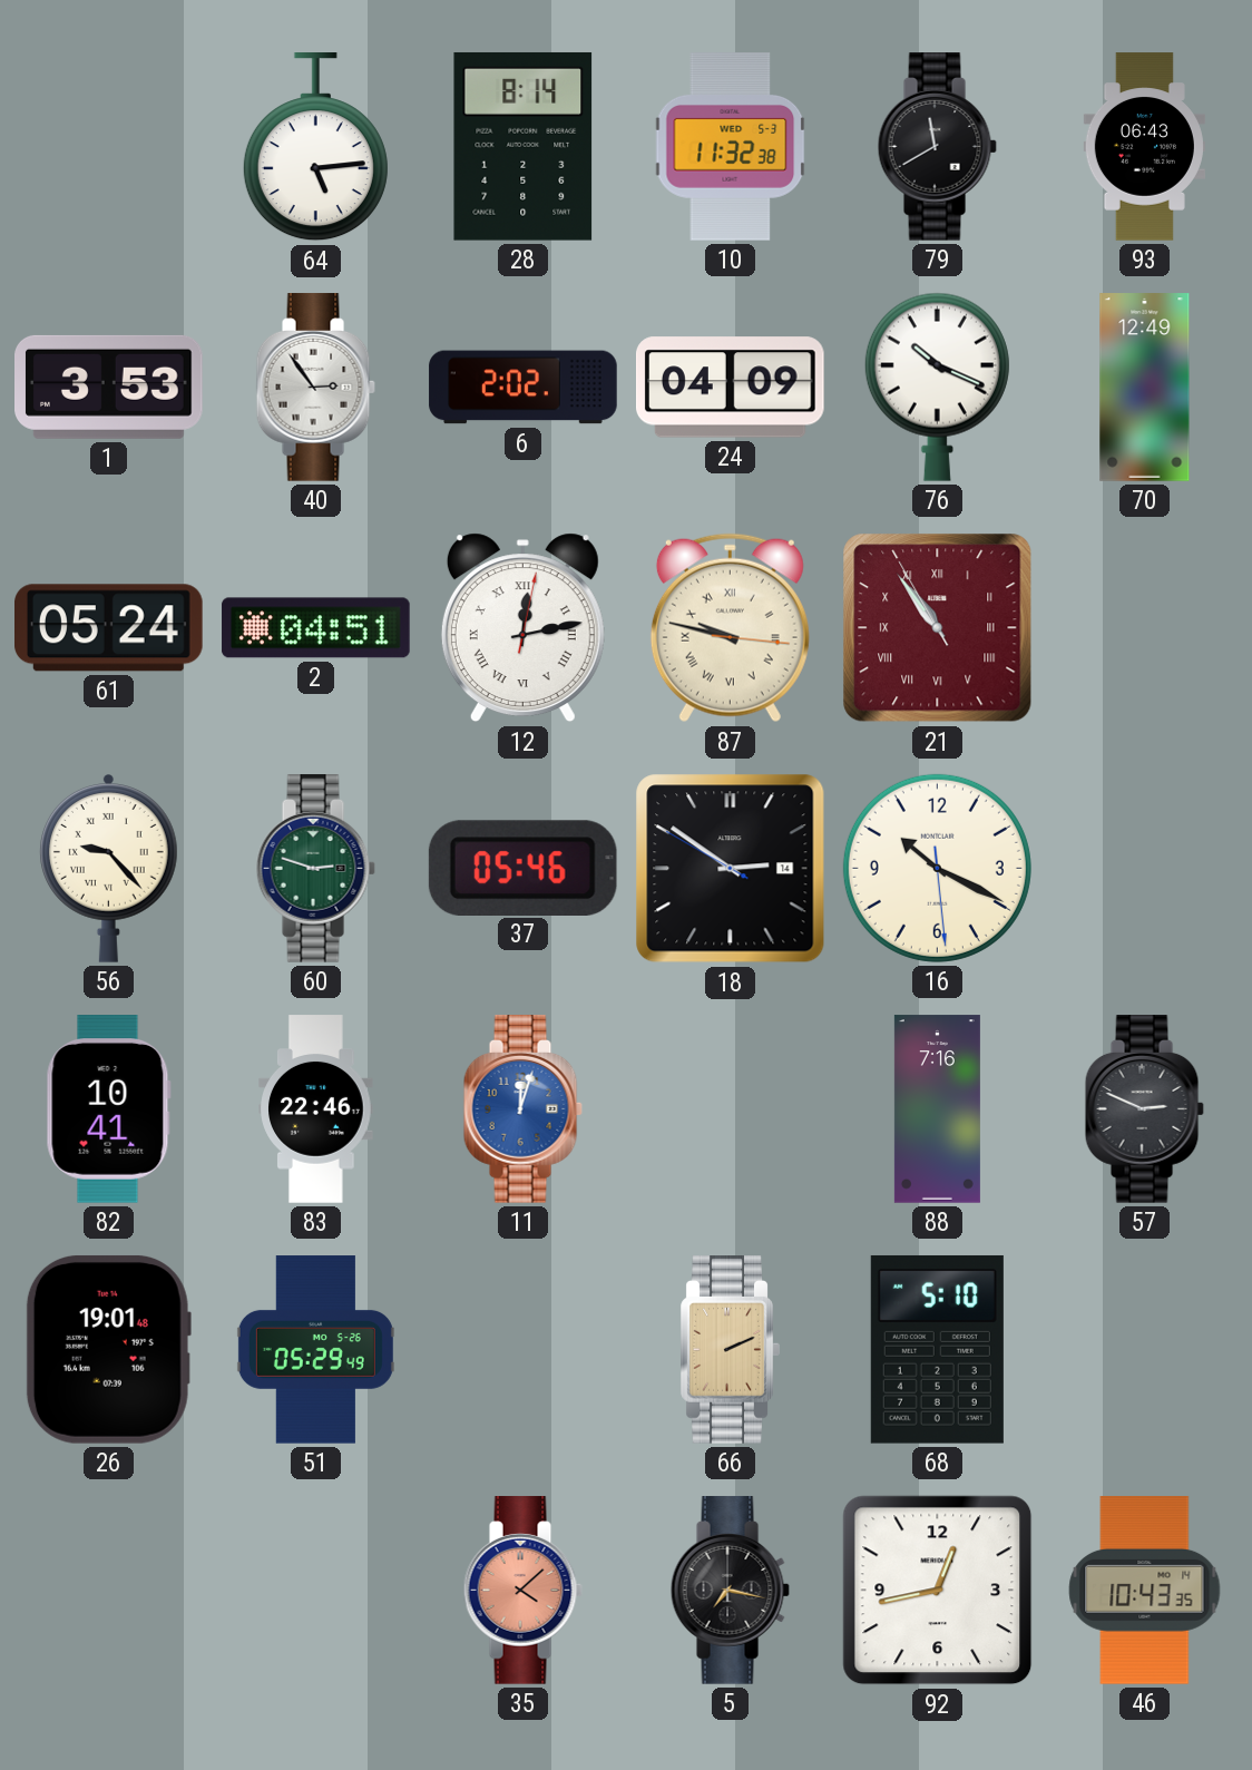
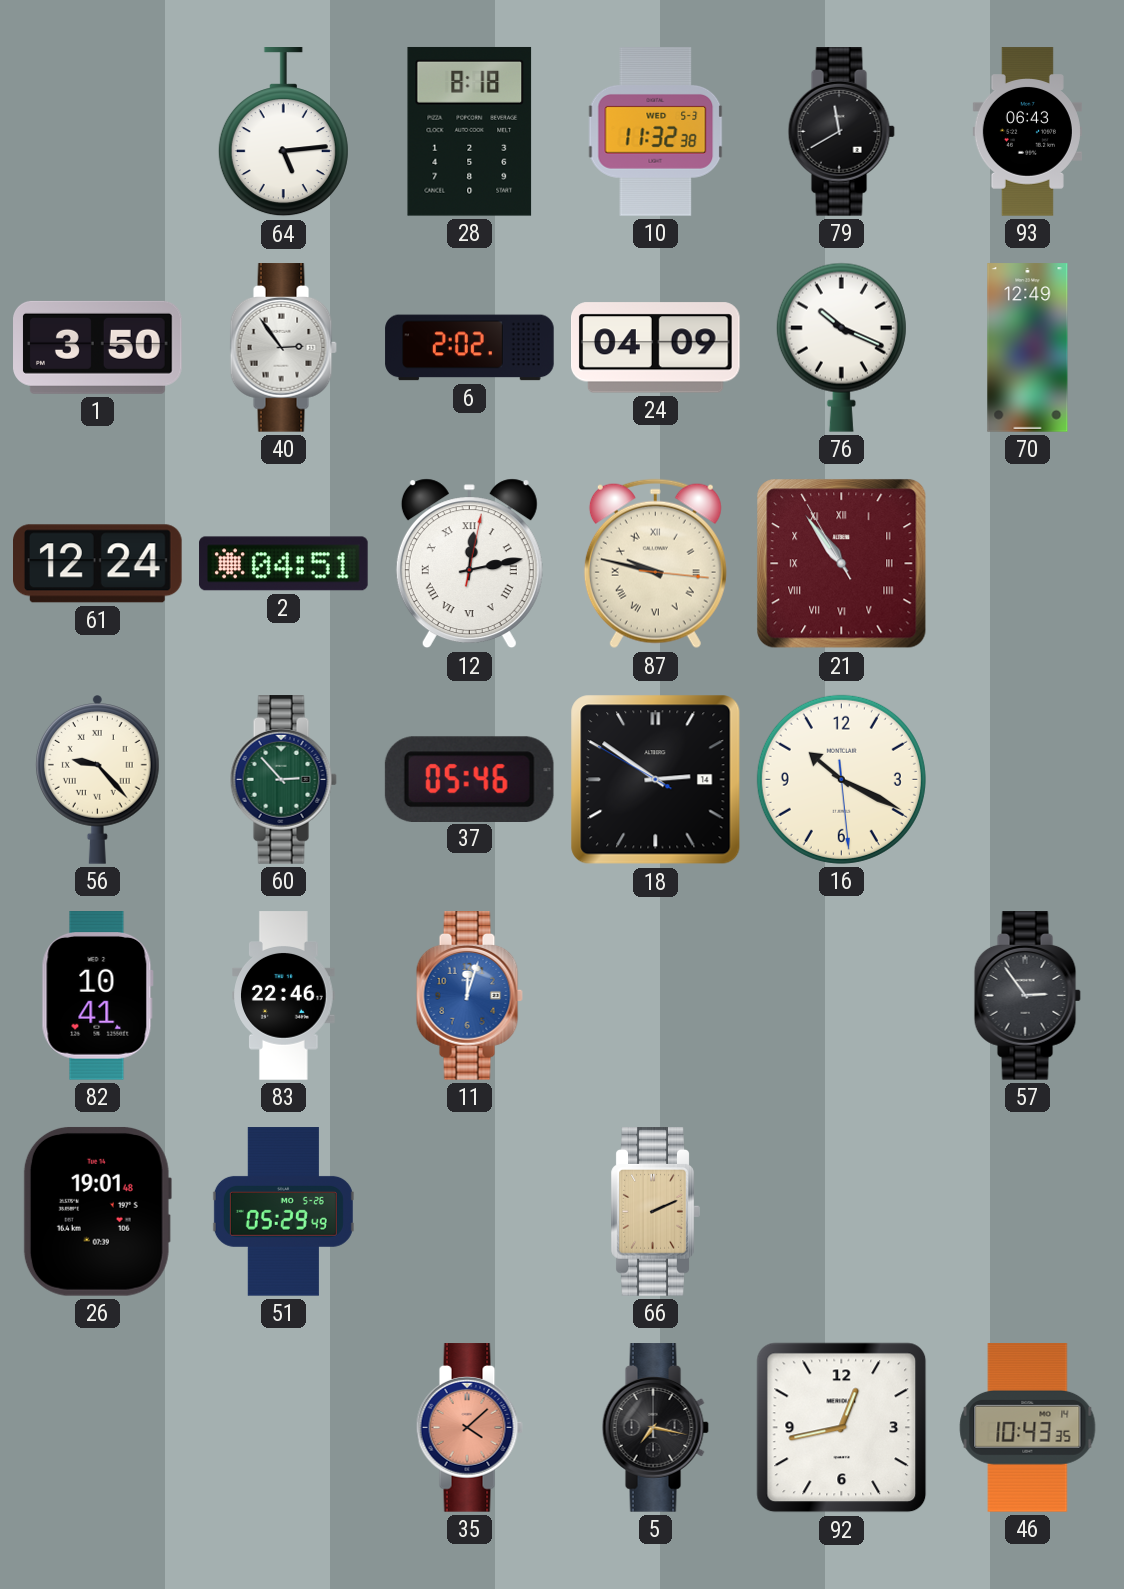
28: 8:14 -> 8:18
1: 3:53 -> 3:50
61: 05:24 -> 12:24
60: 2:48 -> 2:53
88: 7:16 -> none
57: 2:49 -> 2:54
68: 5:10 -> none
